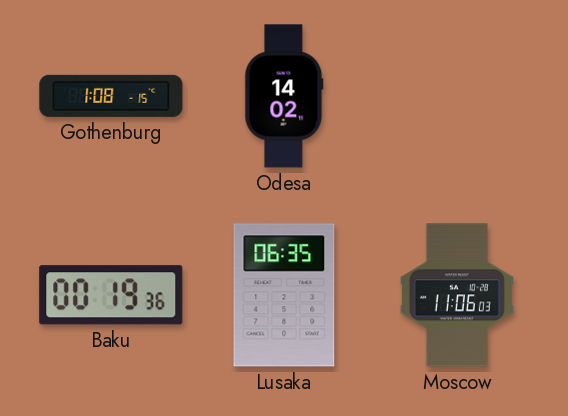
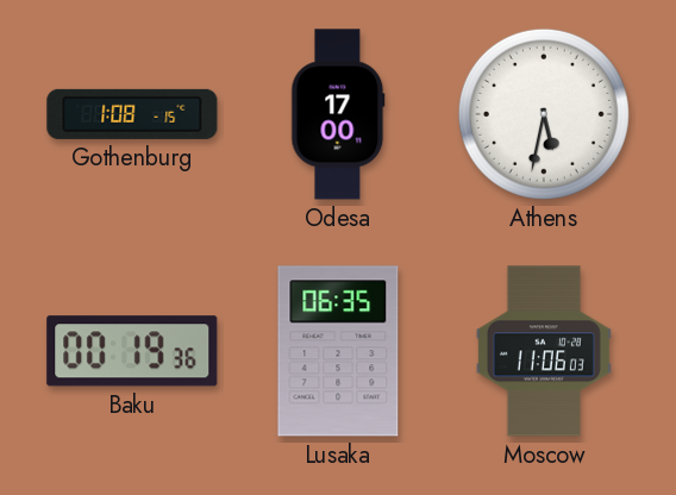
Odesa: 14:02 -> 17:00
Athens: none -> 5:32
